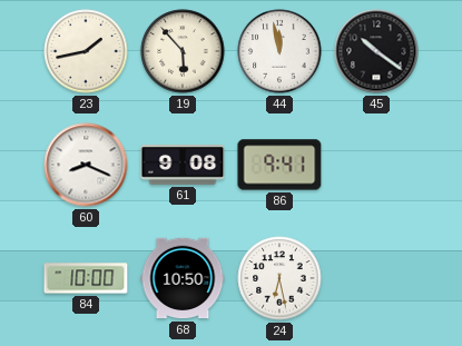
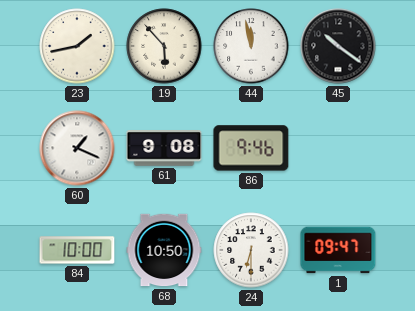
60: 8:19 -> 1:19
86: 9:41 -> 9:46
24: 6:28 -> 6:30
1: none -> 09:47
